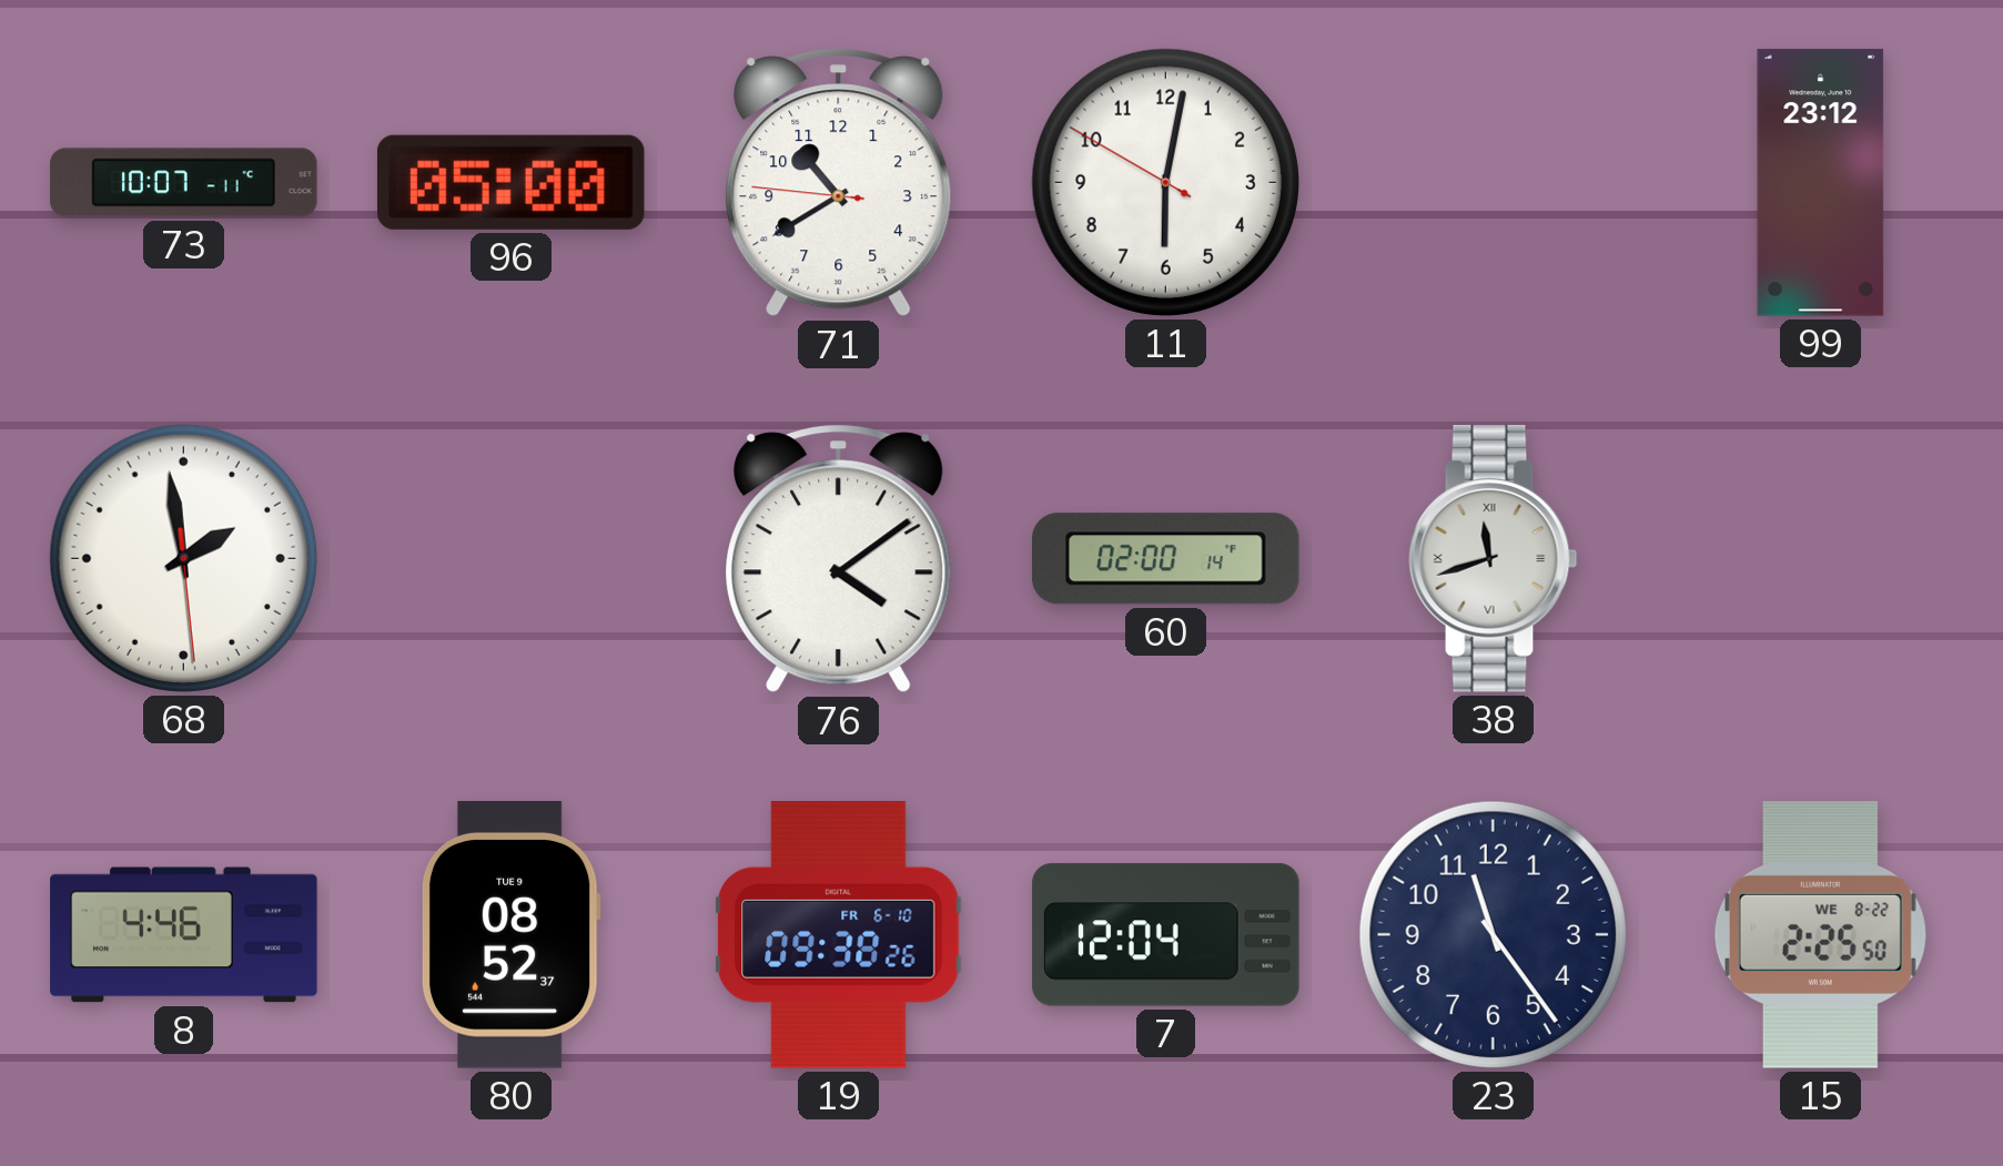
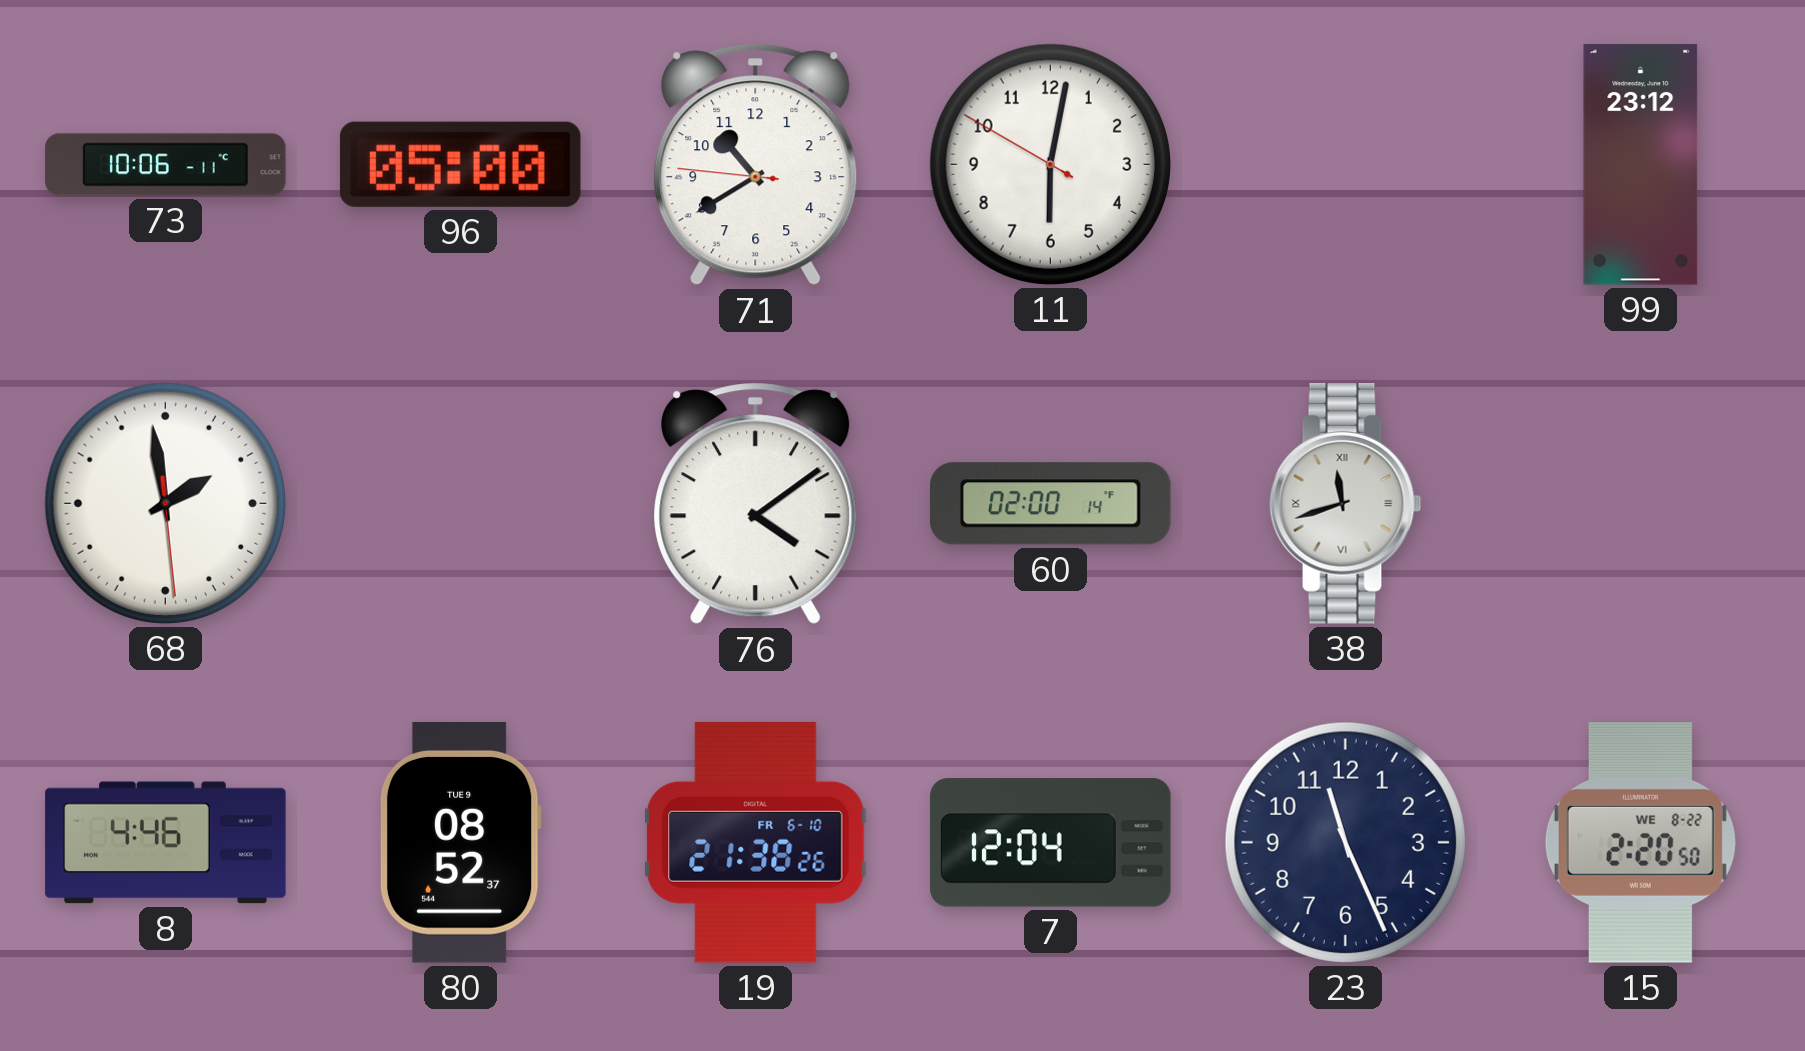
73: 10:07 -> 10:06
19: 09:38 -> 21:38
23: 11:24 -> 11:26
15: 2:25 -> 2:20
